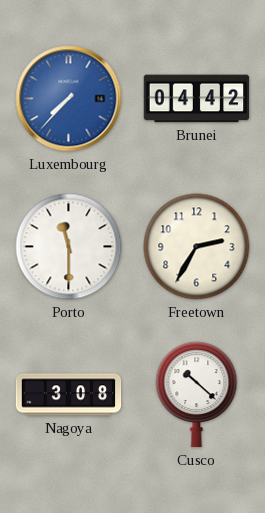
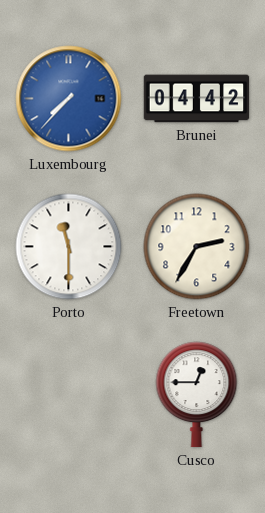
Nagoya: 3:08 -> none
Cusco: 10:22 -> 12:45
